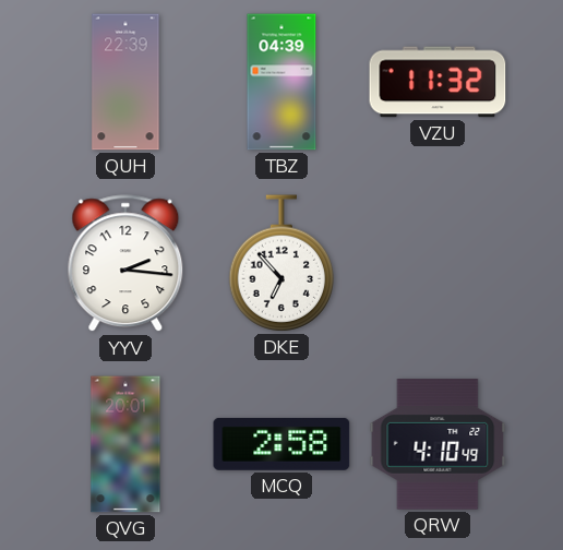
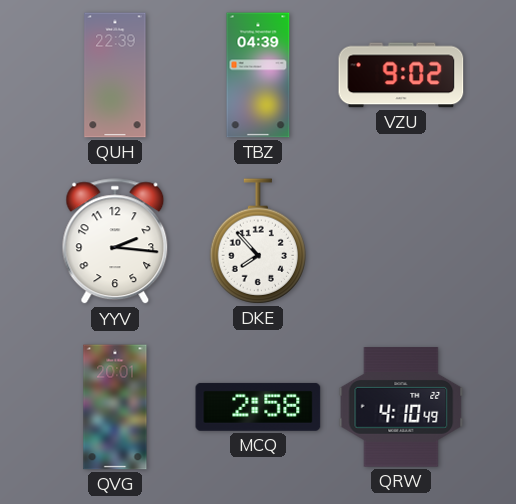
VZU: 11:32 -> 9:02
DKE: 6:53 -> 7:53
